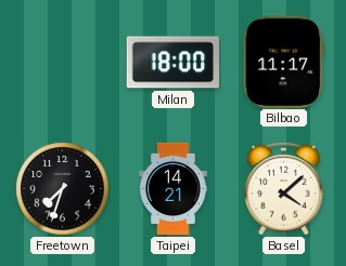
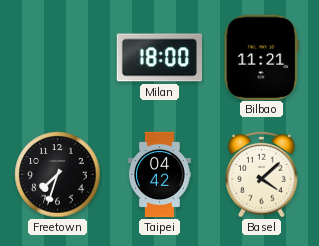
Bilbao: 11:17 -> 11:21
Taipei: 14:21 -> 04:42
